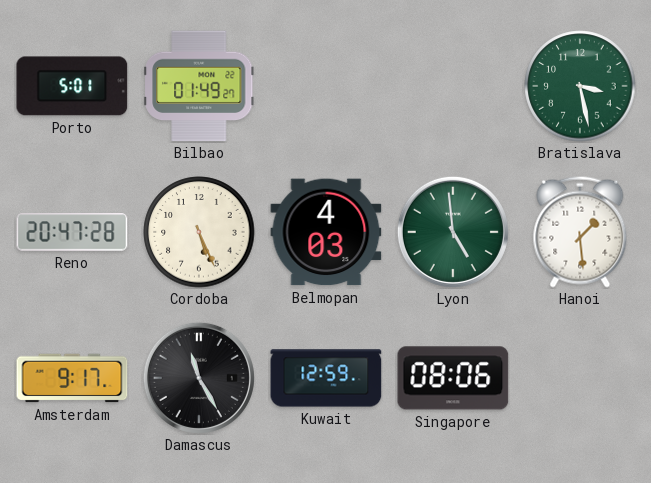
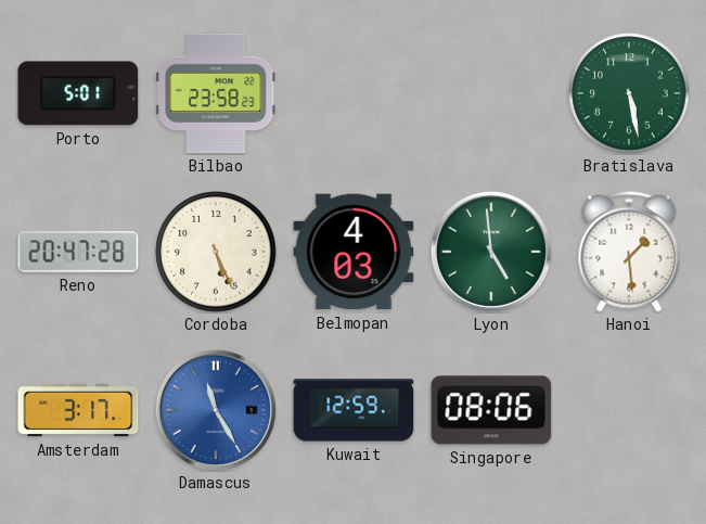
Bilbao: 01:49 -> 23:58
Bratislava: 3:28 -> 5:28
Amsterdam: 9:17 -> 3:17
Damascus dial: black -> blue
